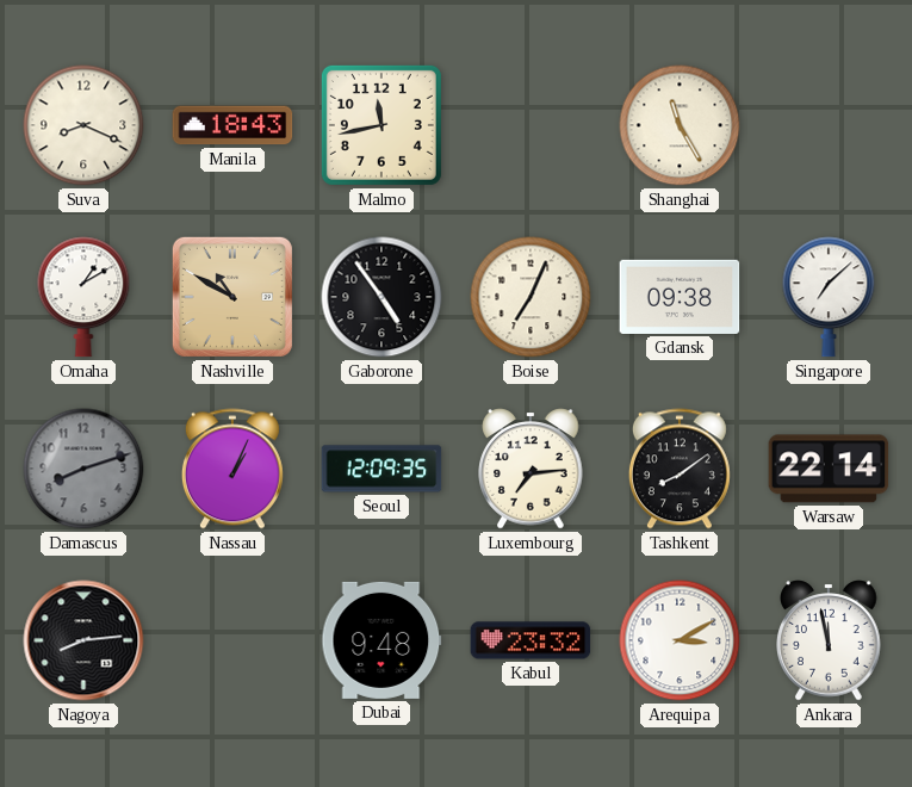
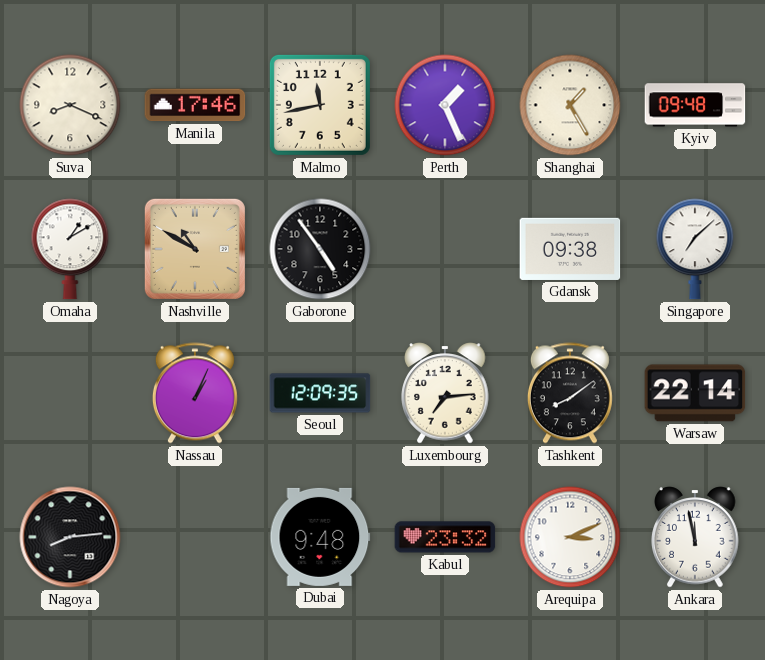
Manila: 18:43 -> 17:46
Perth: none -> 1:26
Shanghai: 11:25 -> 1:25
Kyiv: none -> 09:48
Boise: 7:04 -> none
Damascus: 8:12 -> none
Arequipa: 3:10 -> 3:11
